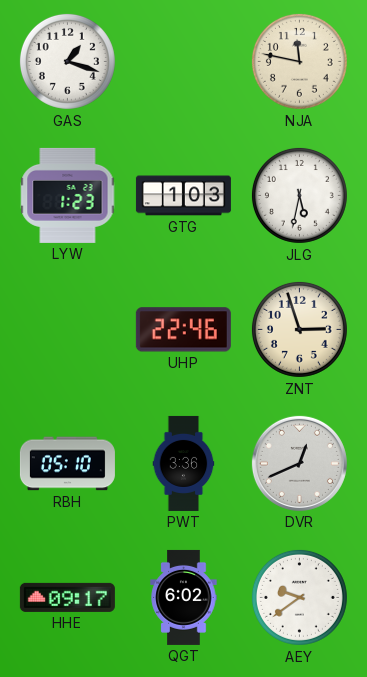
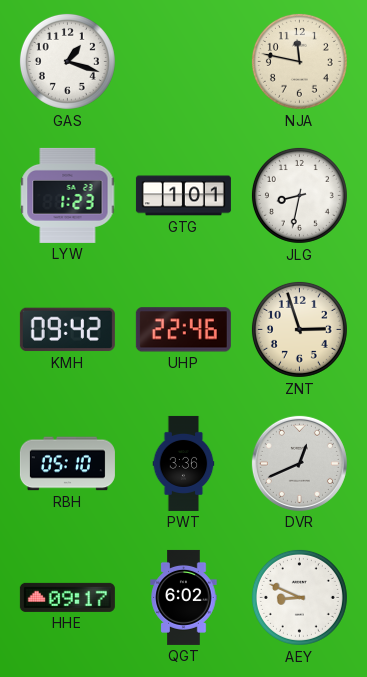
GTG: 1:03 -> 1:01
JLG: 5:32 -> 8:32
KMH: none -> 09:42
AEY: 9:39 -> 8:49
